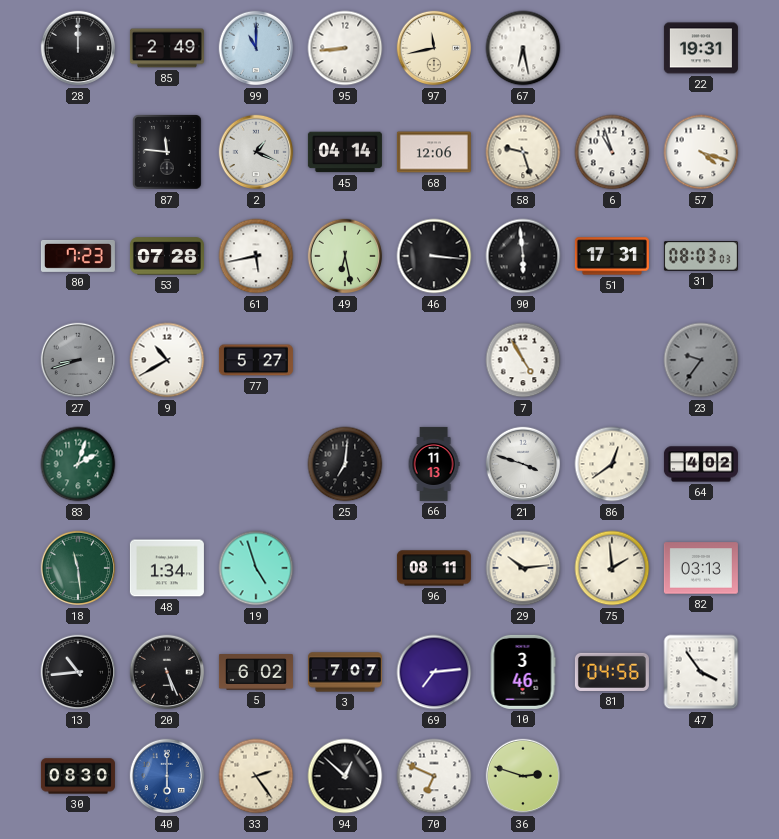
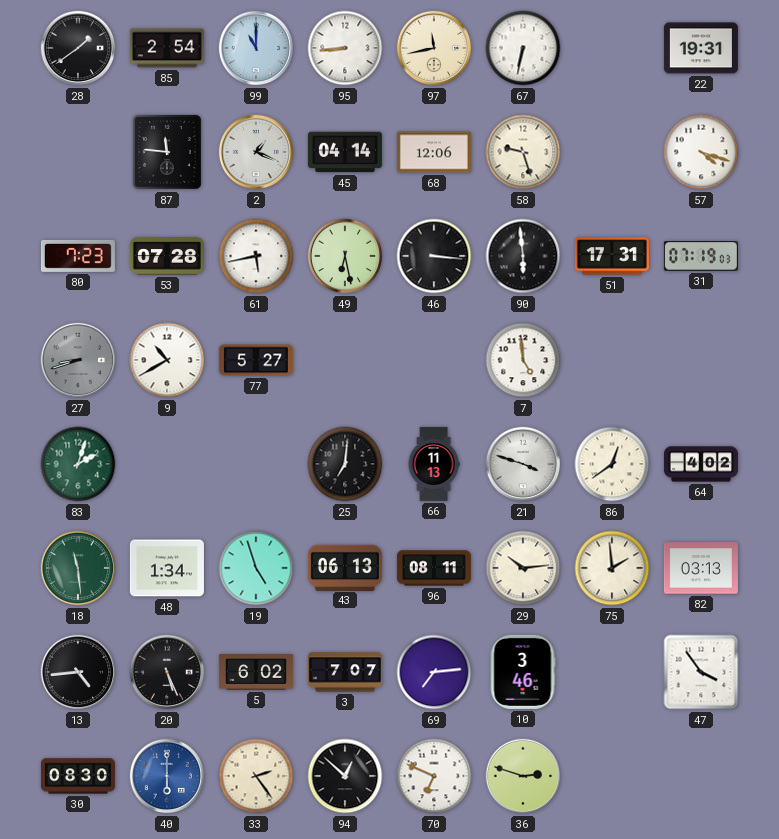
28: 12:00 -> 1:39
85: 2:49 -> 2:54
67: 6:28 -> 6:32
6: 10:57 -> none
31: 08:03 -> 07:19
7: 4:55 -> 4:59
23: 9:36 -> none
43: none -> 06:13
13: 10:44 -> 4:44
81: 04:56 -> none
